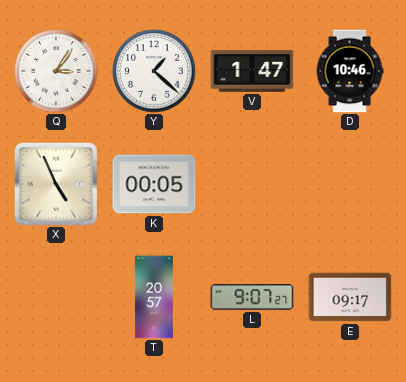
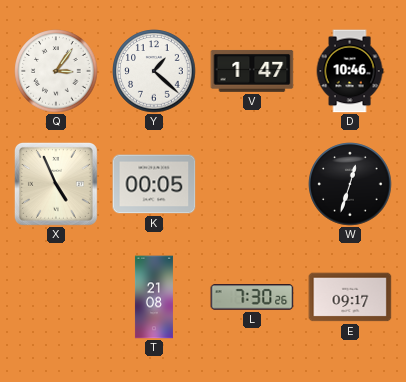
W: none -> 12:33
T: 20:57 -> 21:08
L: 9:07 -> 7:30
